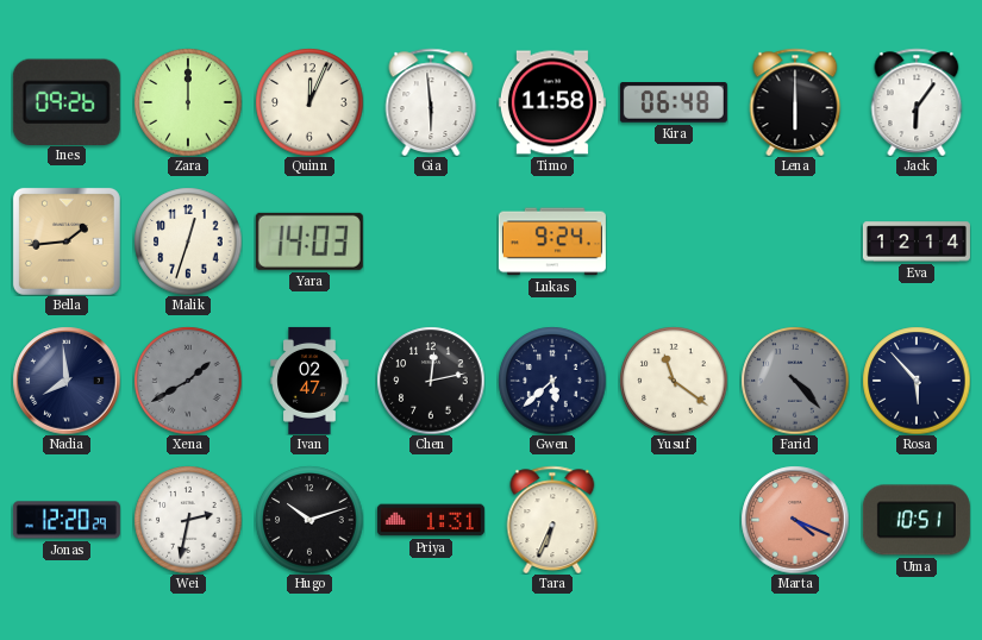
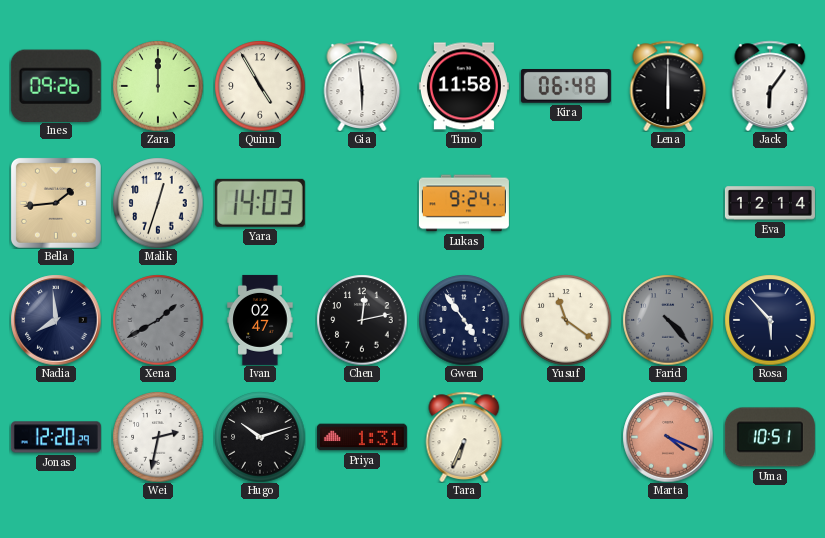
Quinn: 12:04 -> 4:55
Gwen: 5:38 -> 4:54
